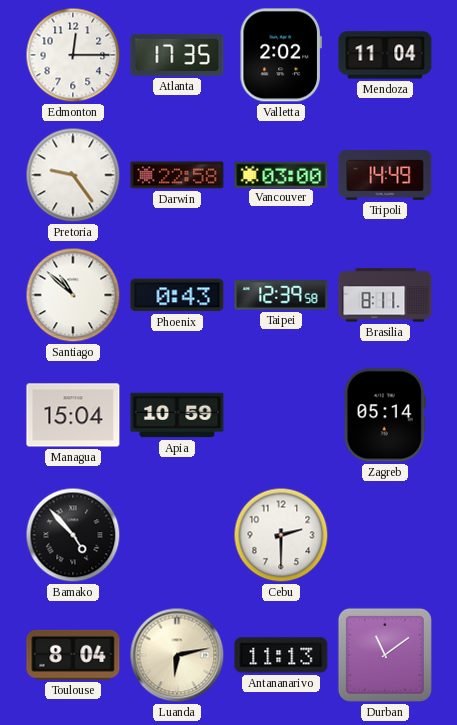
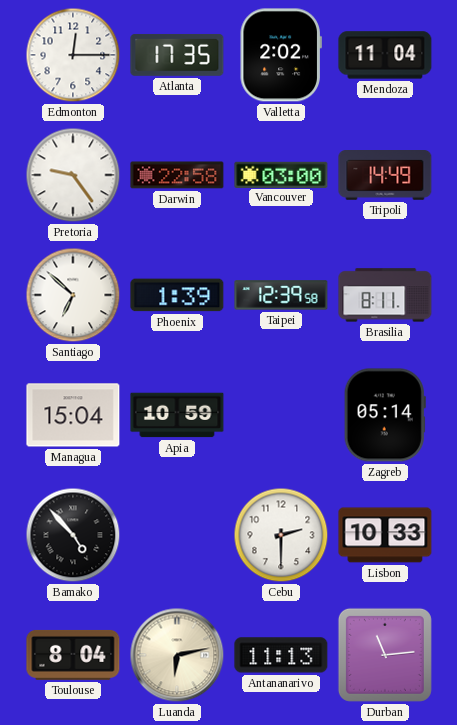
Santiago: 10:52 -> 6:52
Phoenix: 0:43 -> 1:39
Lisbon: none -> 10:33
Durban: 11:09 -> 11:14
